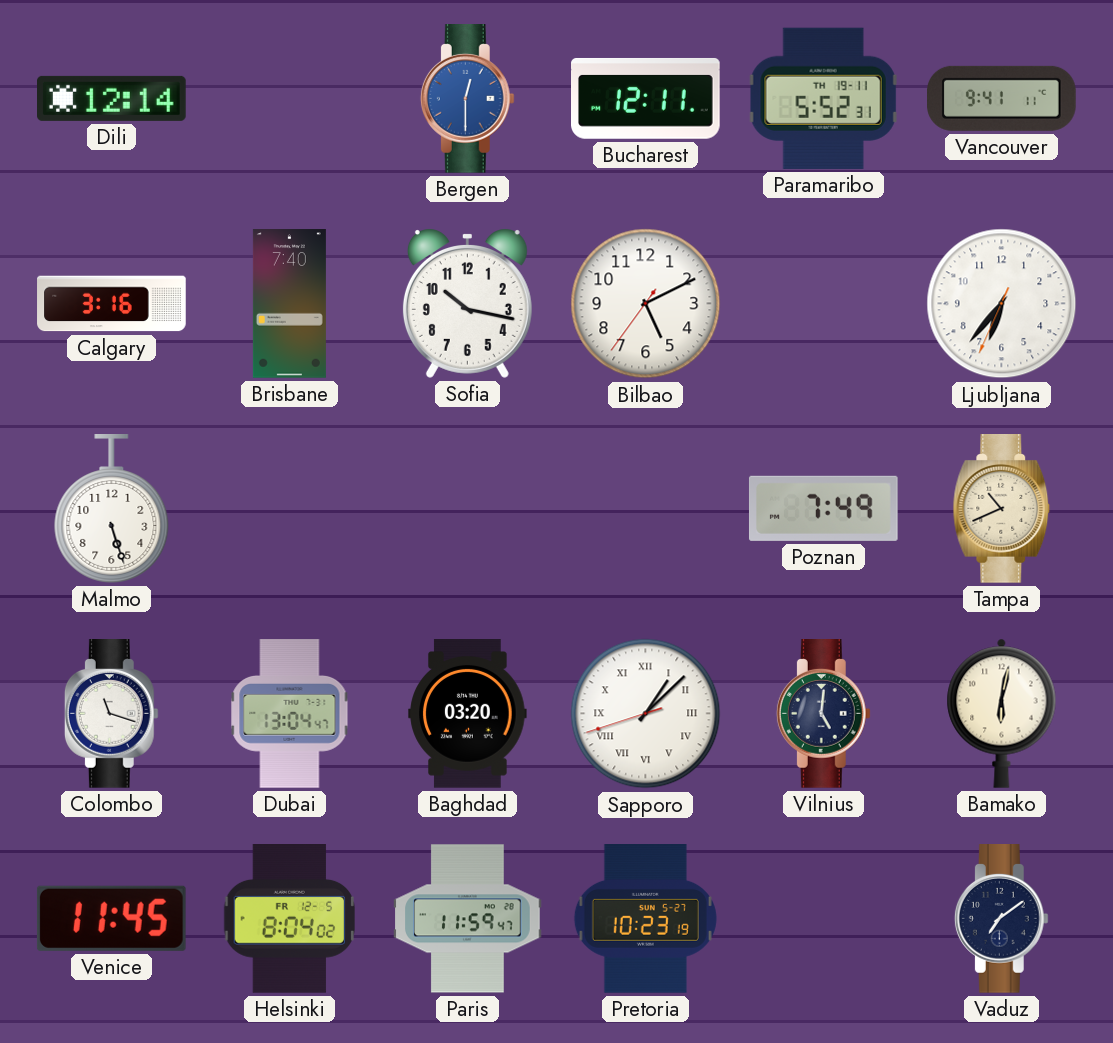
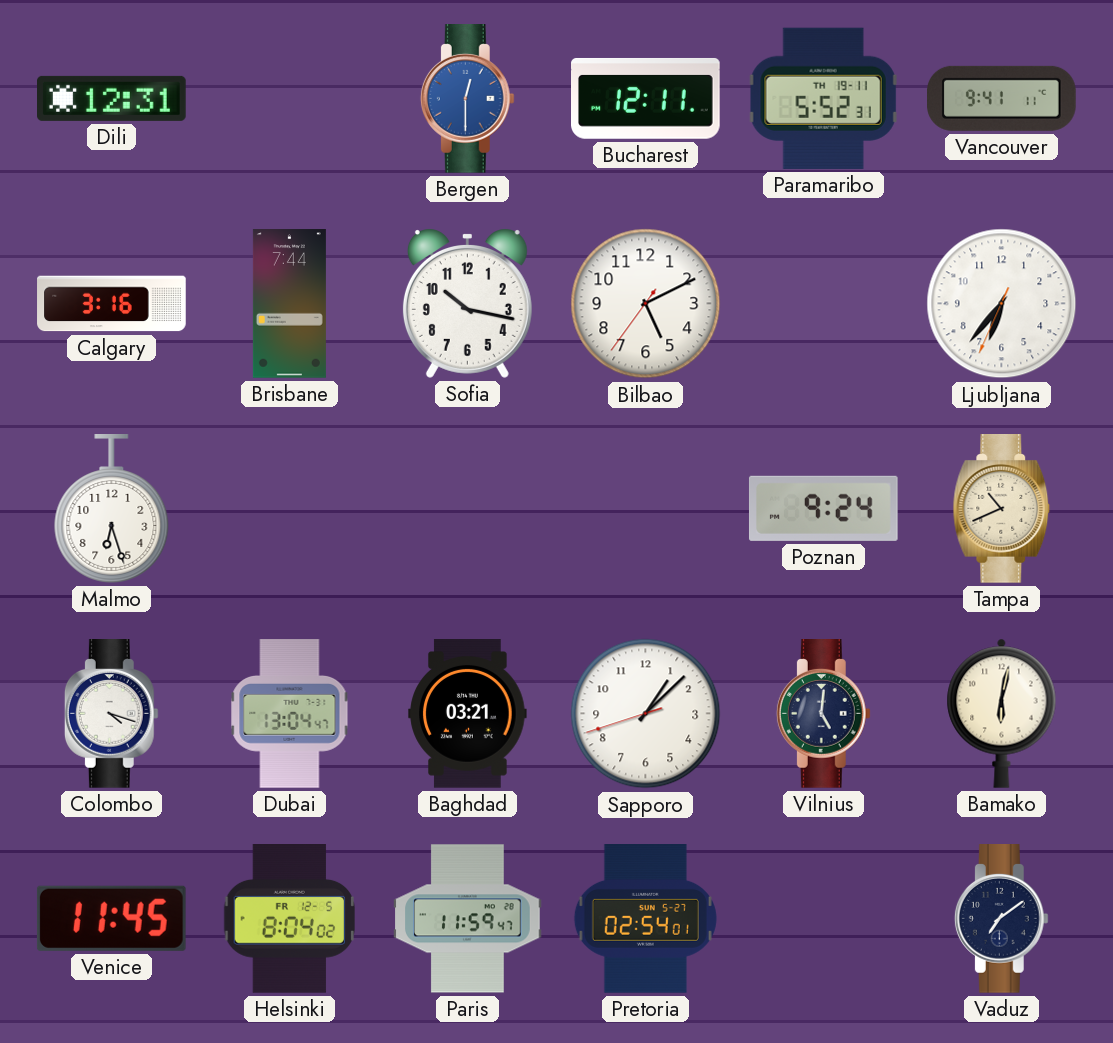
Dili: 12:14 -> 12:31
Brisbane: 7:40 -> 7:44
Malmo: 5:27 -> 6:27
Poznan: 7:49 -> 9:24
Colombo: 11:18 -> 4:18
Baghdad: 03:20 -> 03:21
Sapporo numerals: Roman -> Arabic
Pretoria: 10:23 -> 02:54
